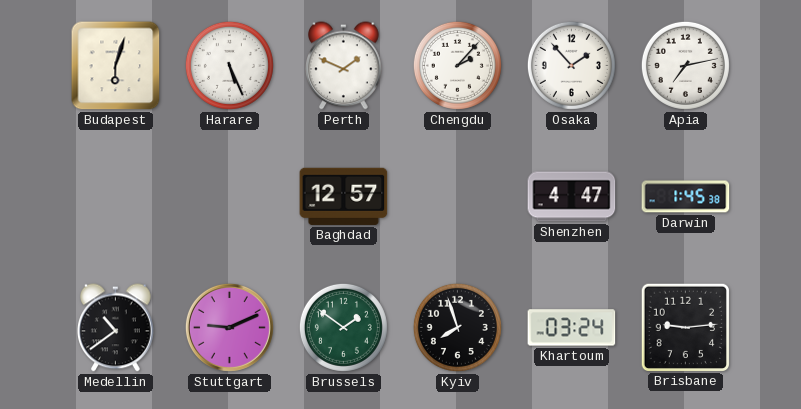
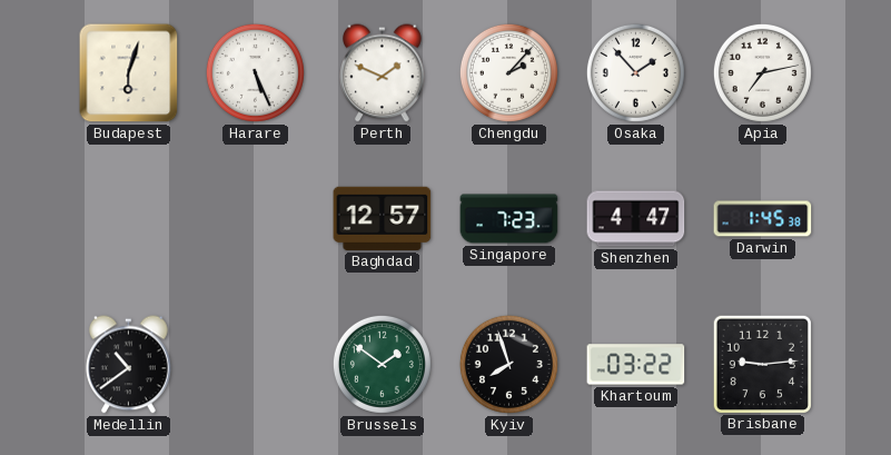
Singapore: none -> 7:23
Stuttgart: 9:11 -> none
Khartoum: 03:24 -> 03:22
